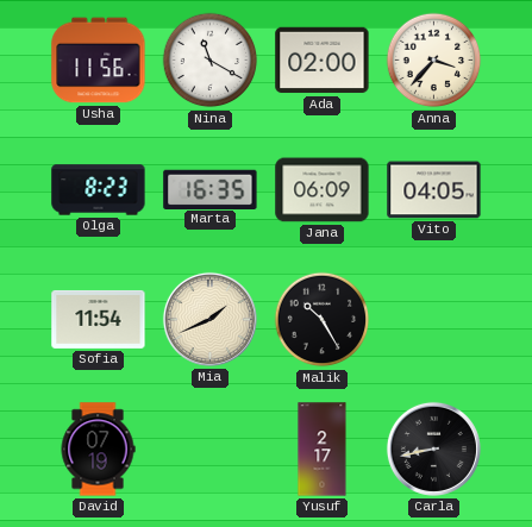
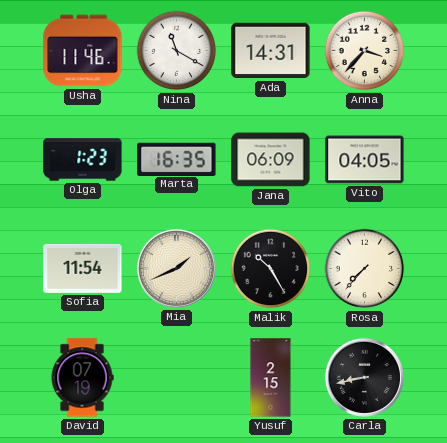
Usha: 11:56 -> 11:46
Ada: 02:00 -> 14:31
Olga: 8:23 -> 1:23
Rosa: none -> 7:37
Yusuf: 2:17 -> 2:15
